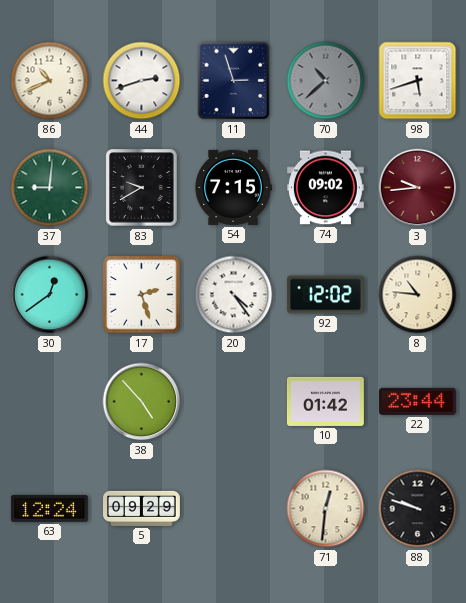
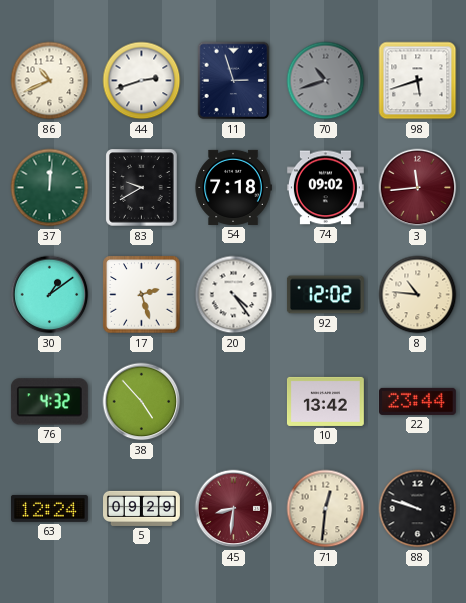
70: 10:38 -> 10:42
37: 9:01 -> 12:01
54: 7:15 -> 7:18
3: 9:44 -> 11:44
30: 12:39 -> 1:09
76: none -> 4:32
10: 01:42 -> 13:42
45: none -> 8:31
